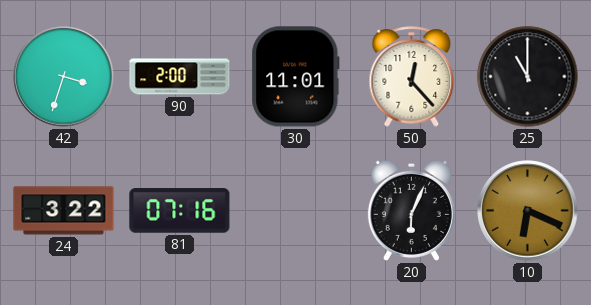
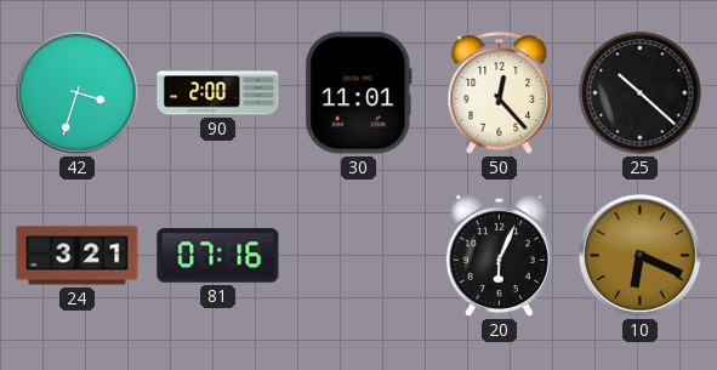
25: 11:00 -> 10:22
24: 3:22 -> 3:21
